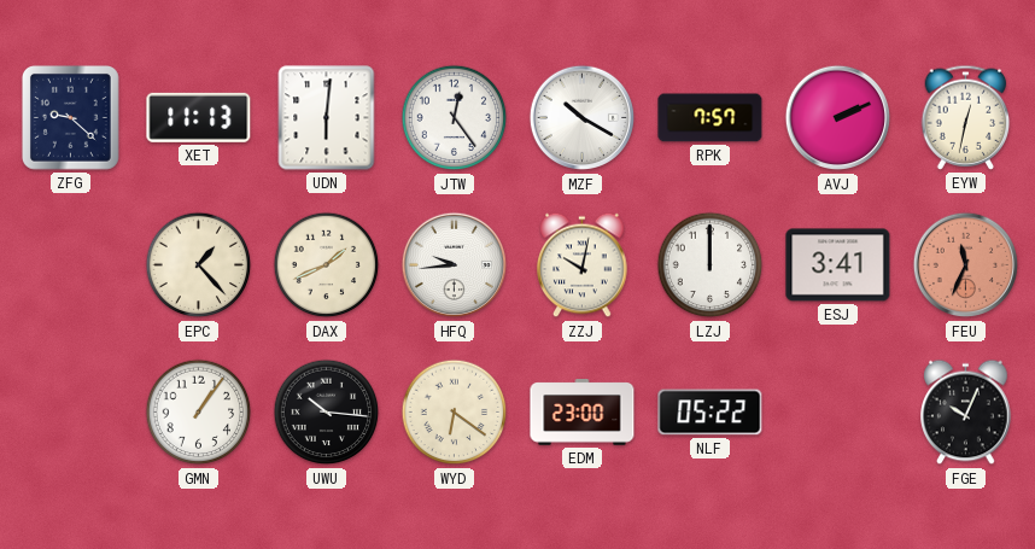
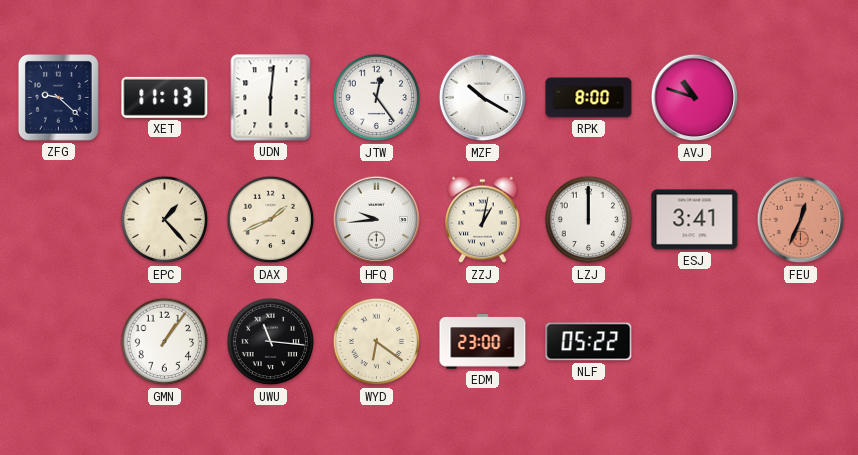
RPK: 7:57 -> 8:00
AVJ: 2:11 -> 10:48
EYW: 12:32 -> none
ZZJ: 10:02 -> 1:02
FEU: 11:34 -> 12:34
UWU: 10:16 -> 11:16
FGE: 10:04 -> none
